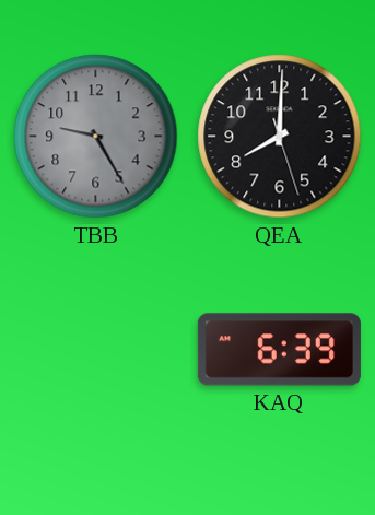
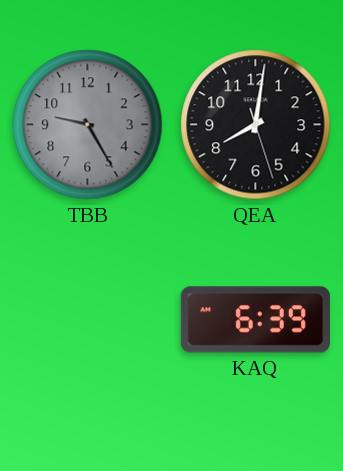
QEA: 8:00 -> 8:01
